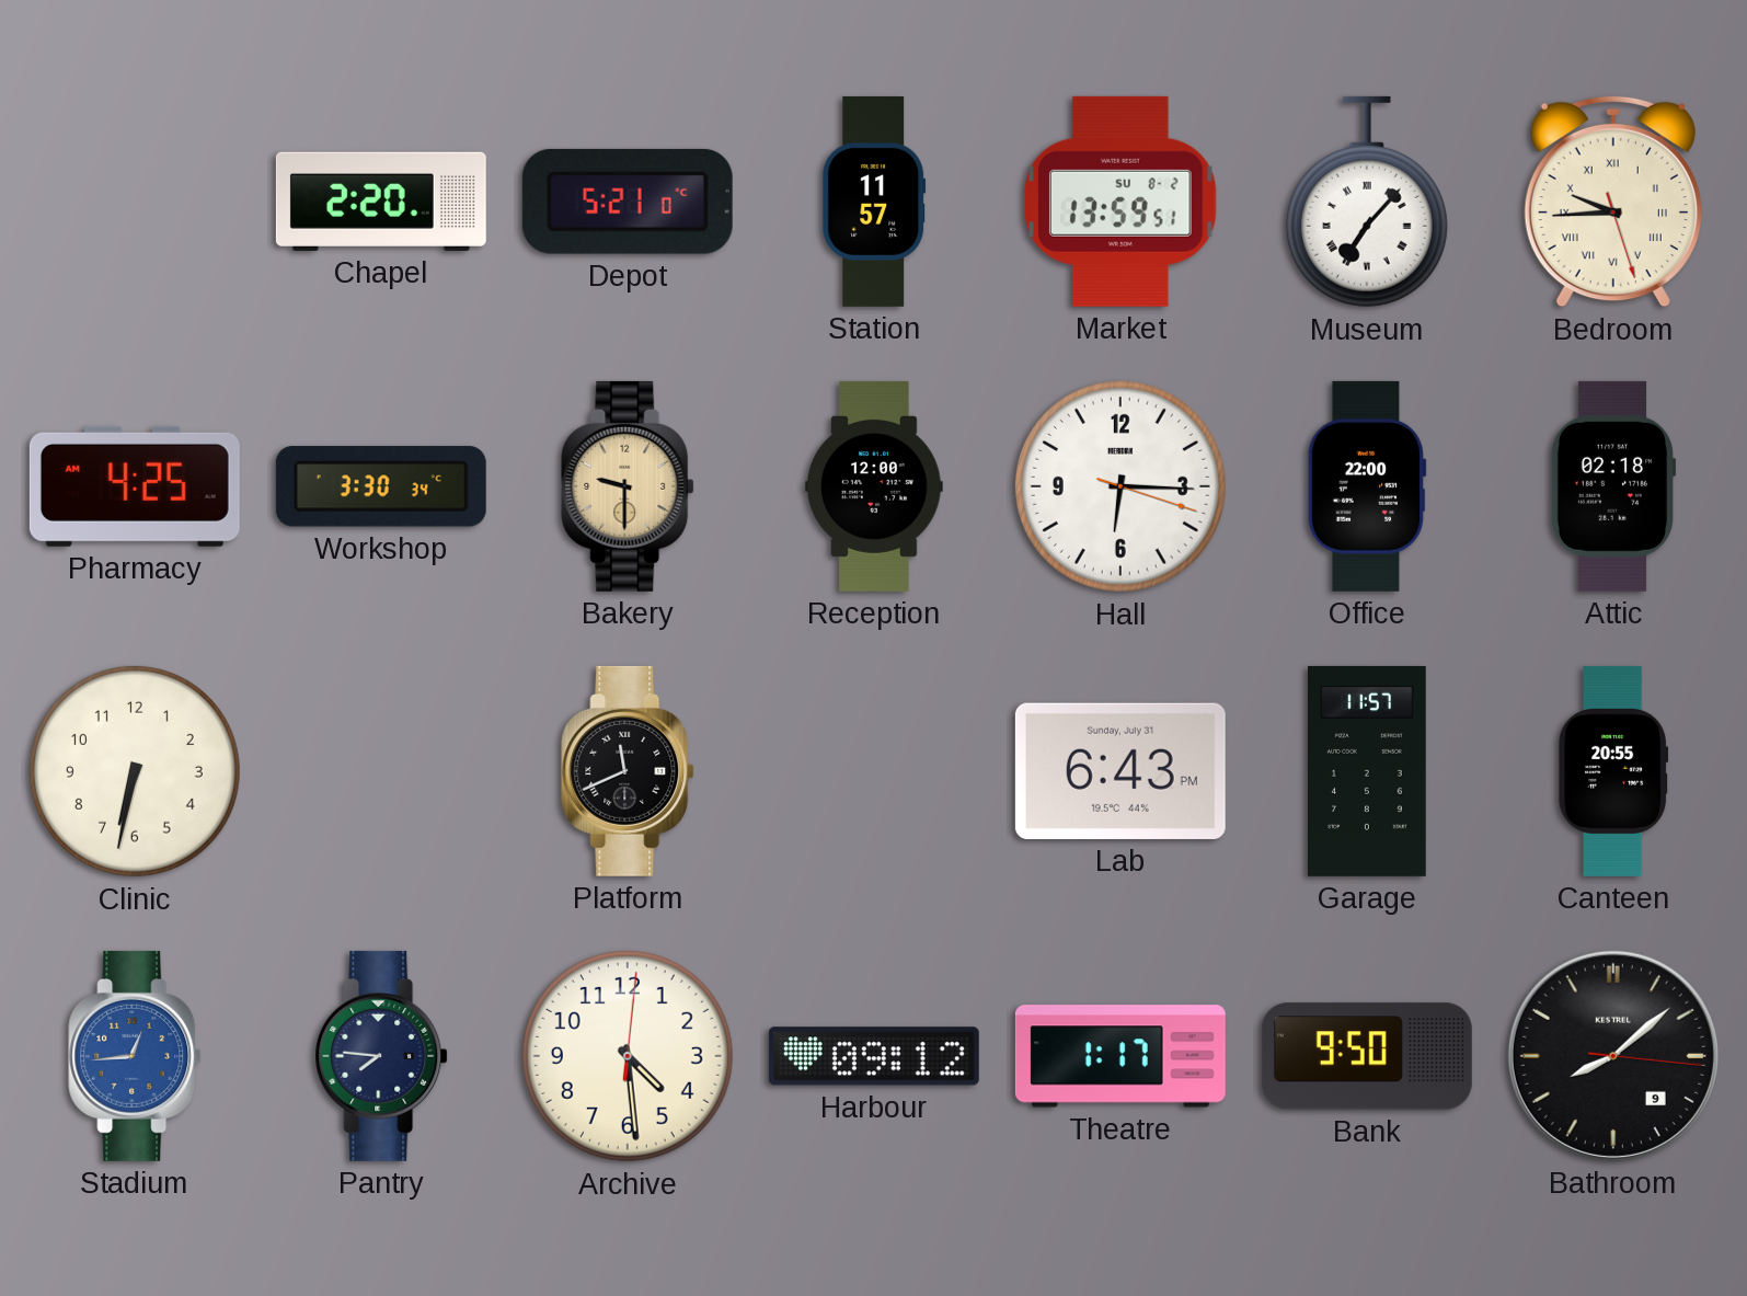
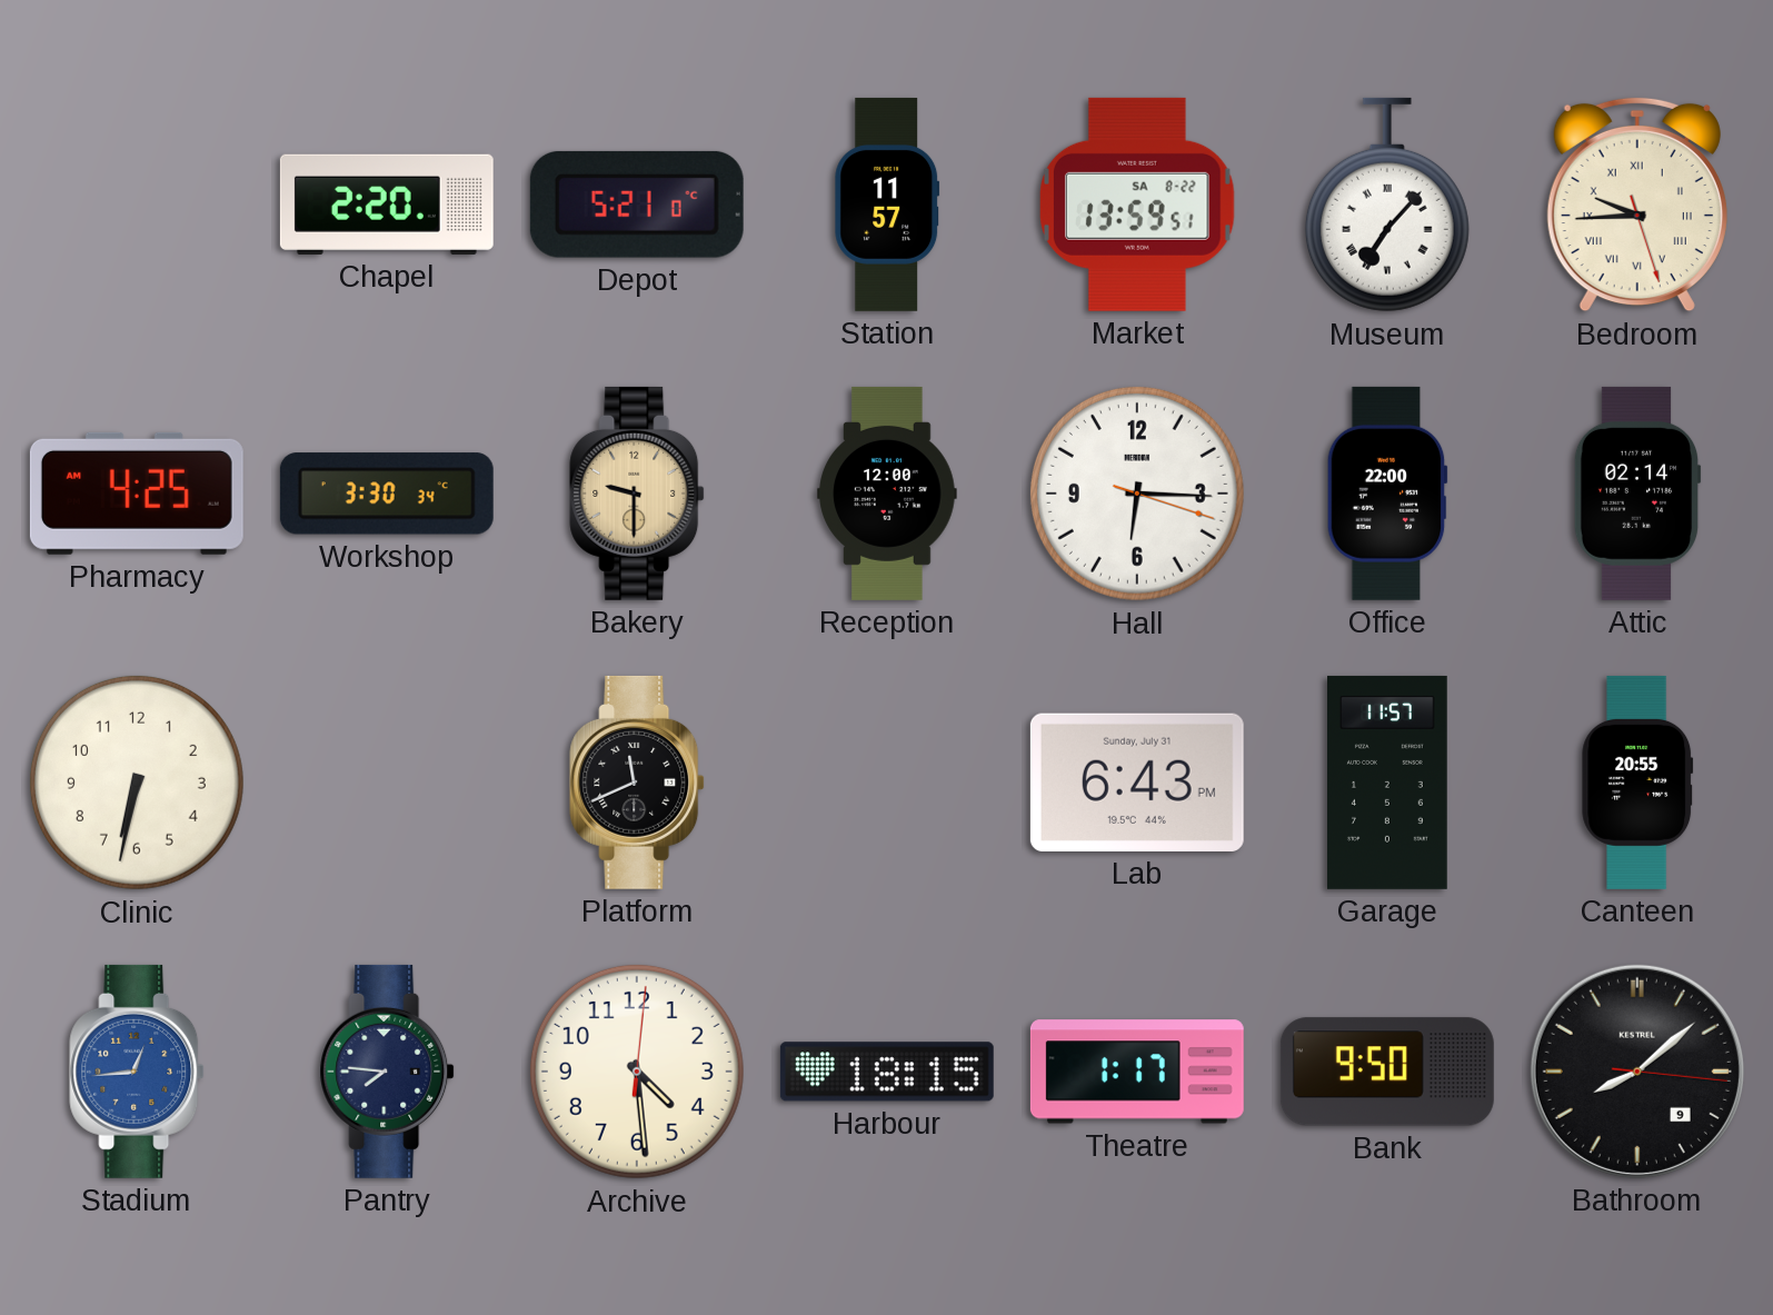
Market date: SU 8-2 -> SA 8-22
Attic: 02:18 -> 02:14
Harbour: 09:12 -> 18:15
